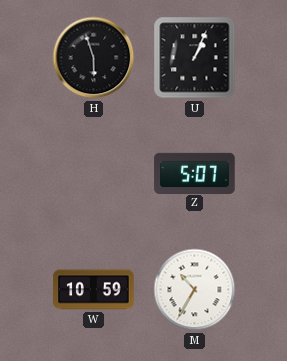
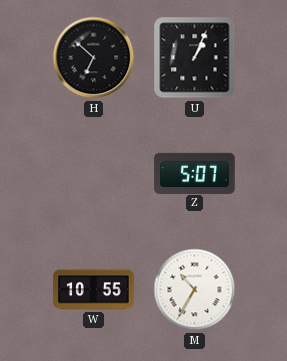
H: 5:57 -> 6:52
W: 10:59 -> 10:55
